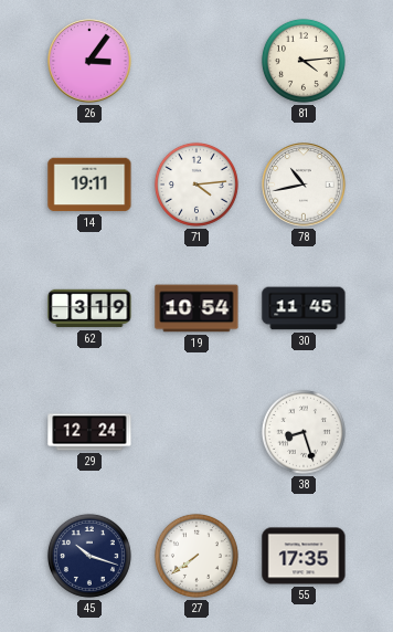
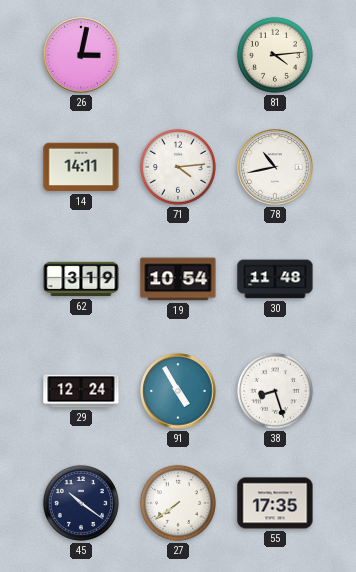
26: 3:06 -> 3:02
14: 19:11 -> 14:11
30: 11:45 -> 11:48
91: none -> 4:55
45: 10:18 -> 10:21
